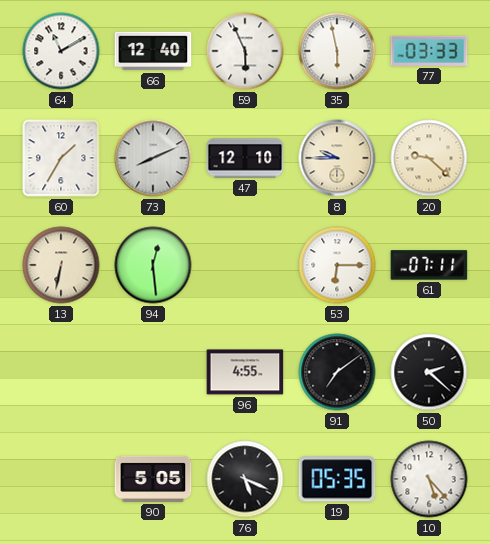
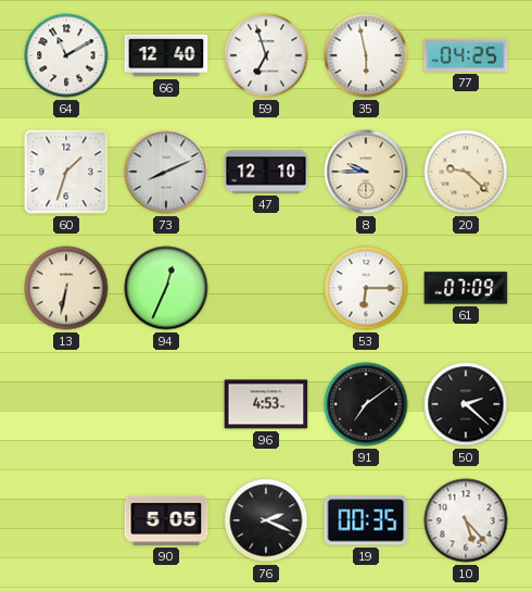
59: 5:56 -> 6:57
77: 03:33 -> 04:25
60: 1:35 -> 1:33
94: 12:29 -> 12:34
61: 07:11 -> 07:09
96: 4:55 -> 4:53
76: 5:19 -> 2:19
19: 05:35 -> 00:35
